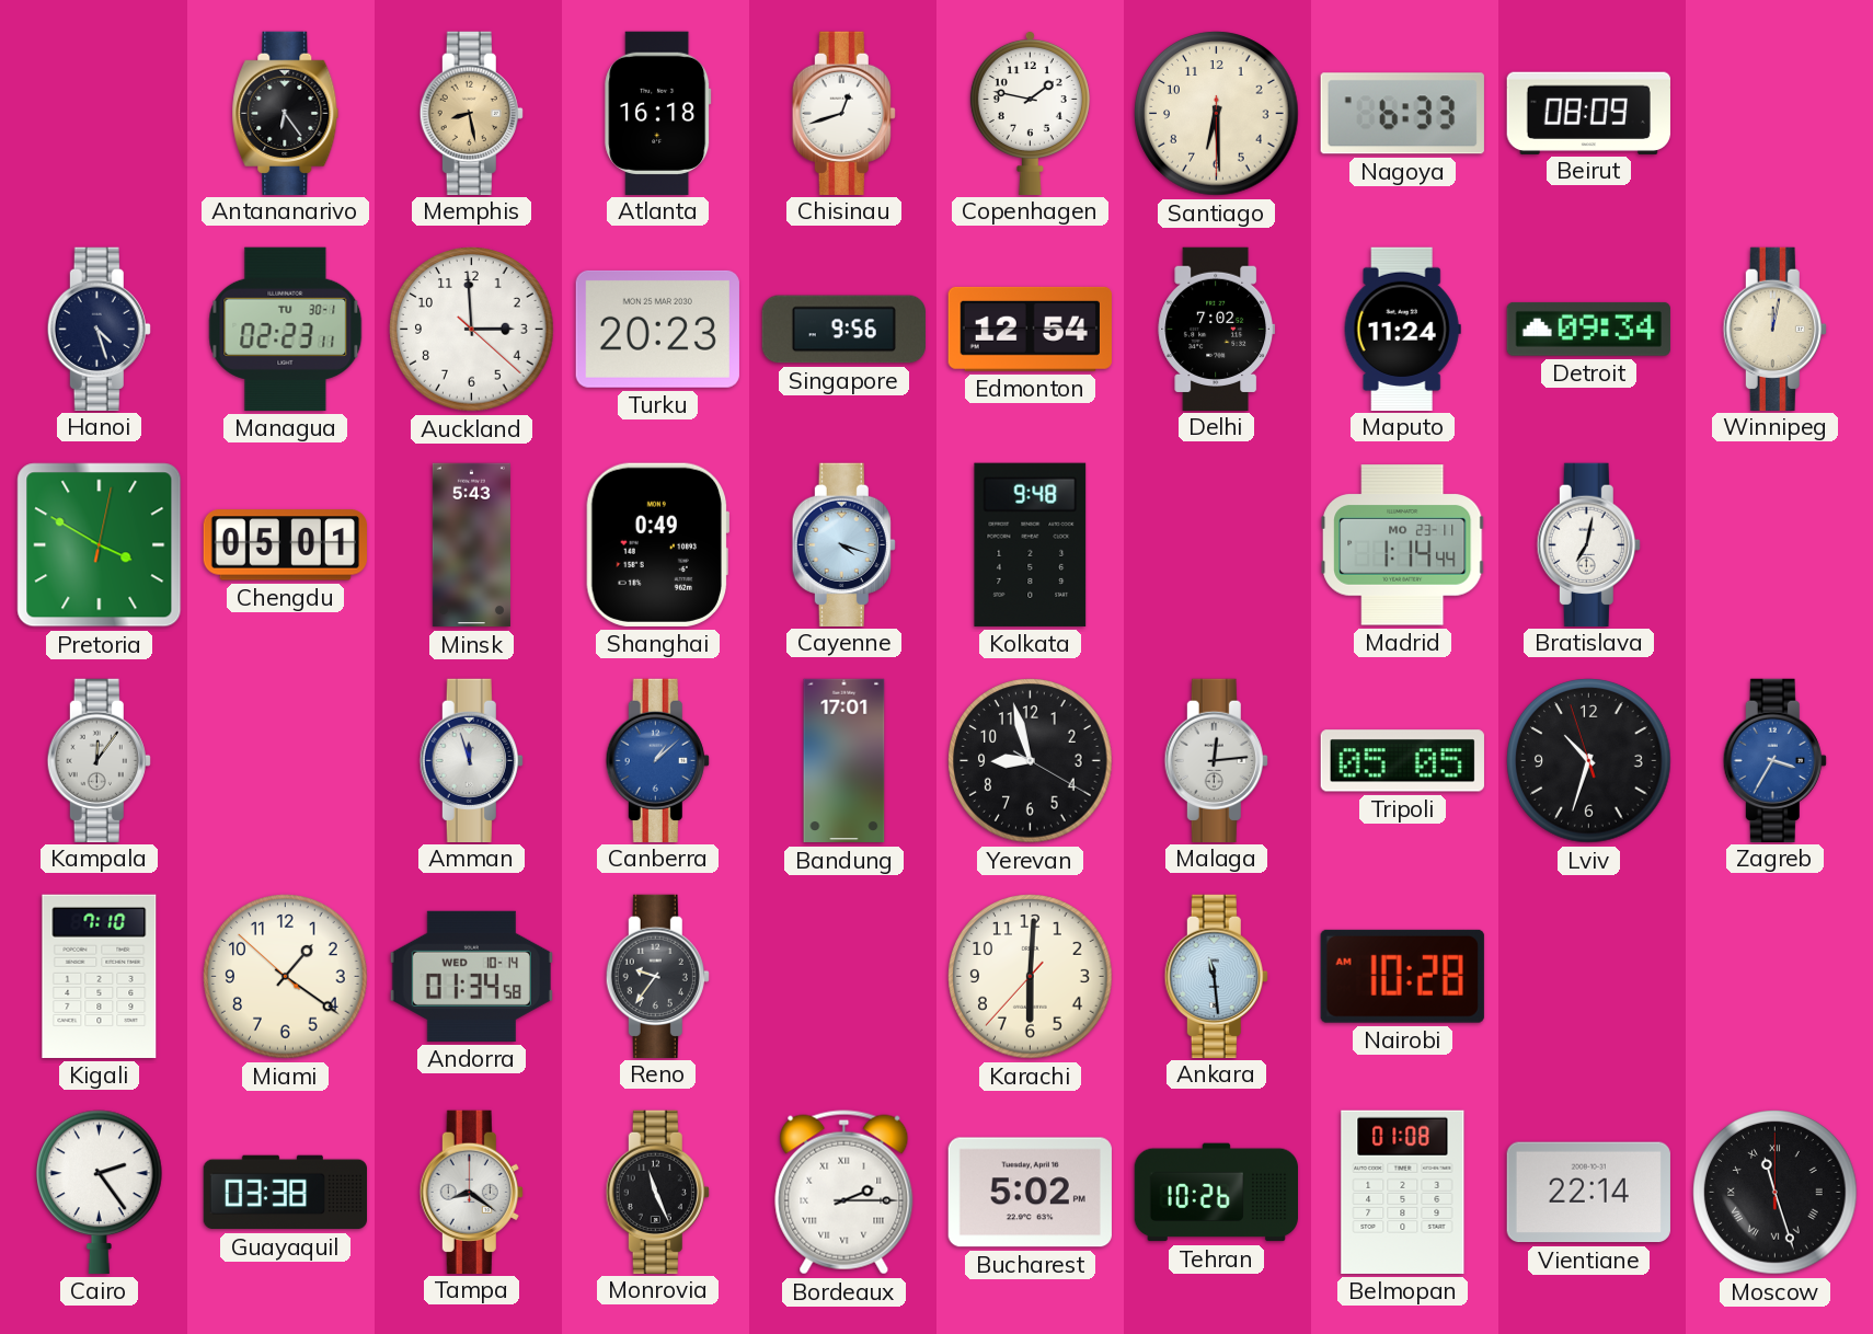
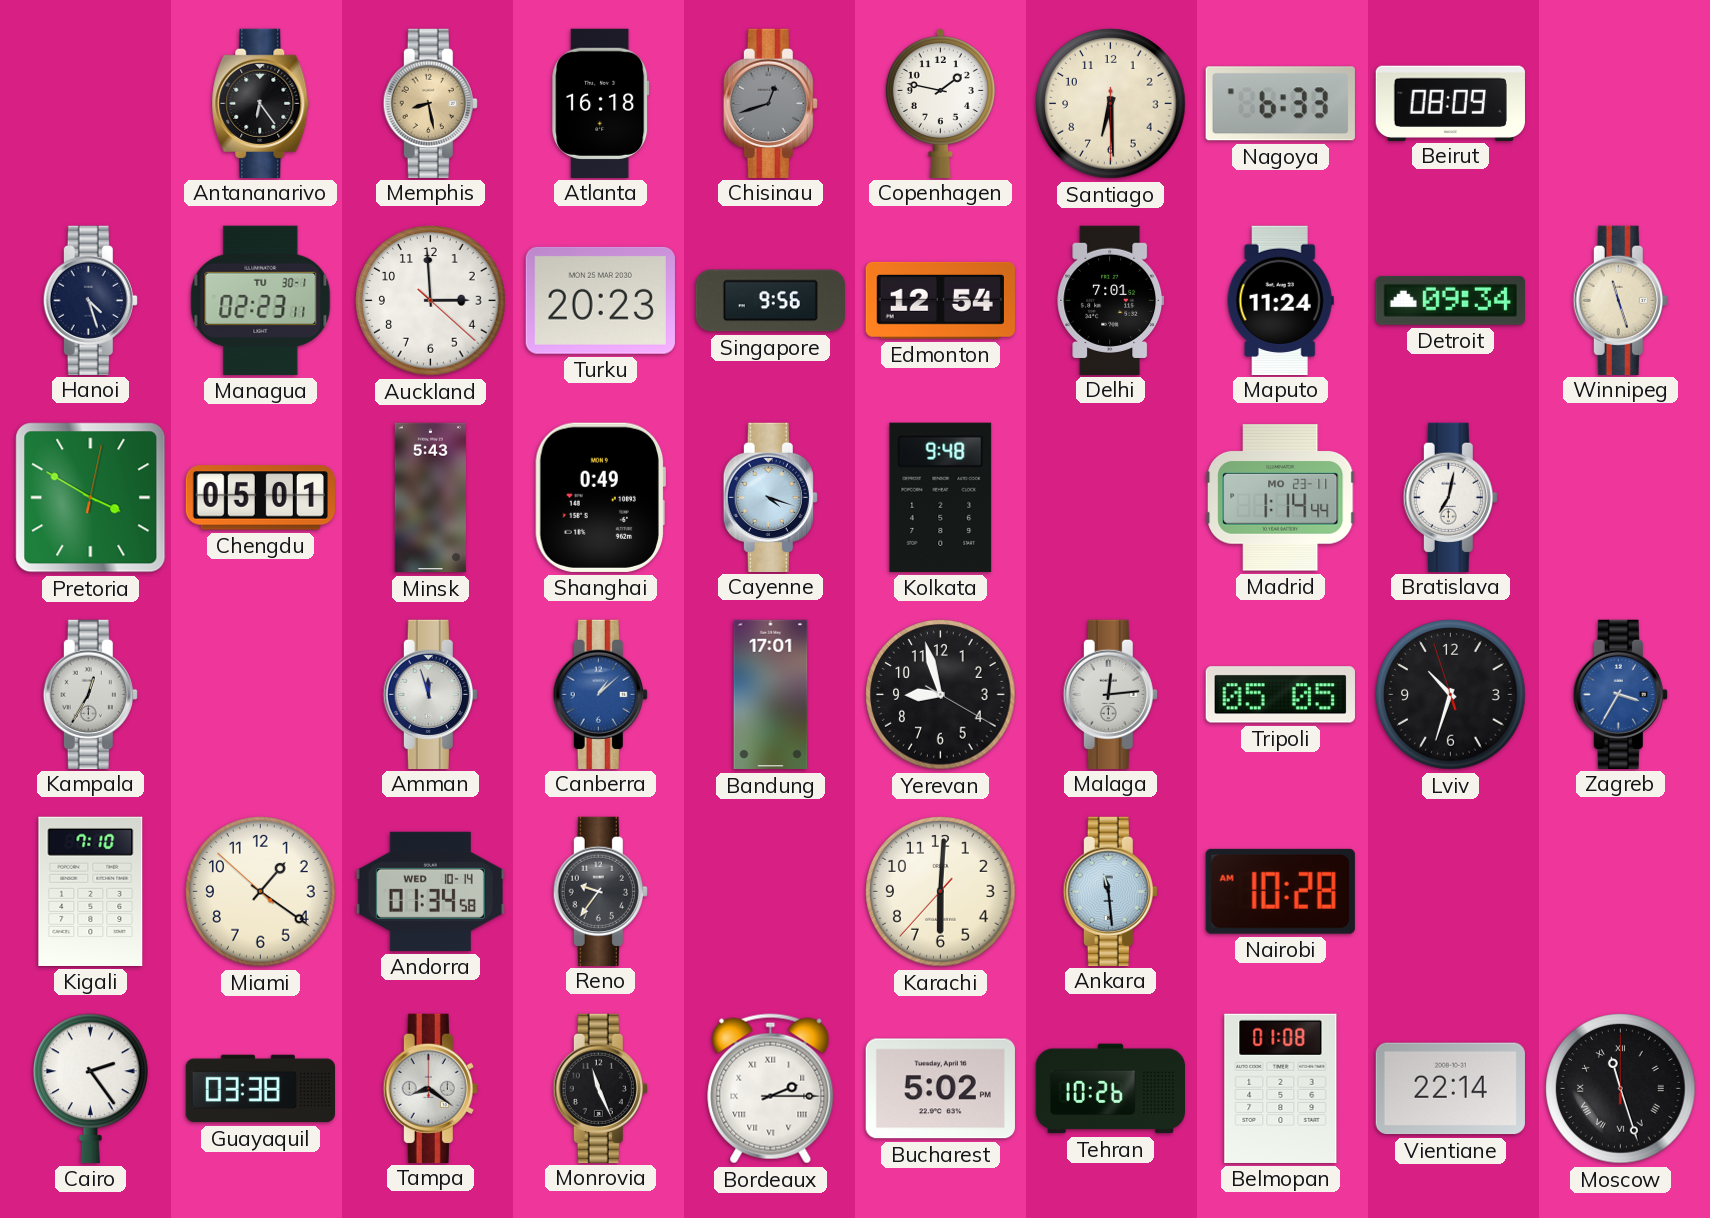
Chisinau dial: white -> grey
Delhi: 7:02 -> 7:01
Winnipeg: 12:02 -> 11:27
Kampala: 12:06 -> 12:35
